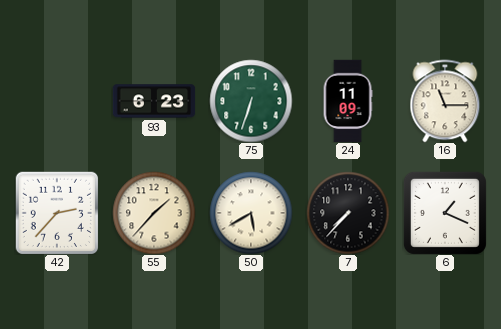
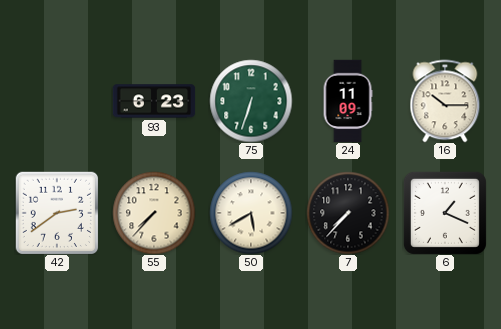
16: 11:15 -> 10:15
42: 2:37 -> 2:39
55: 1:37 -> 7:37
